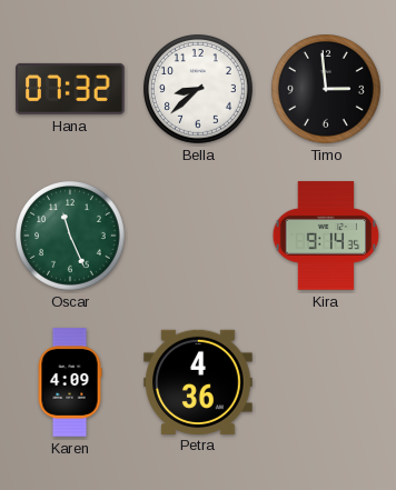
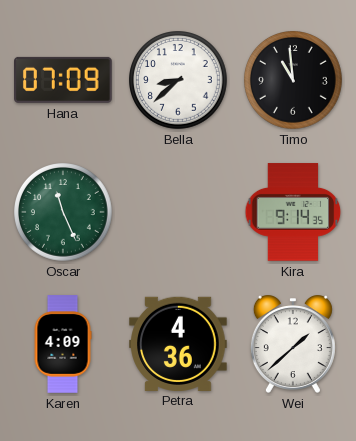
Hana: 07:32 -> 07:09
Timo: 2:59 -> 10:59
Wei: none -> 1:38
